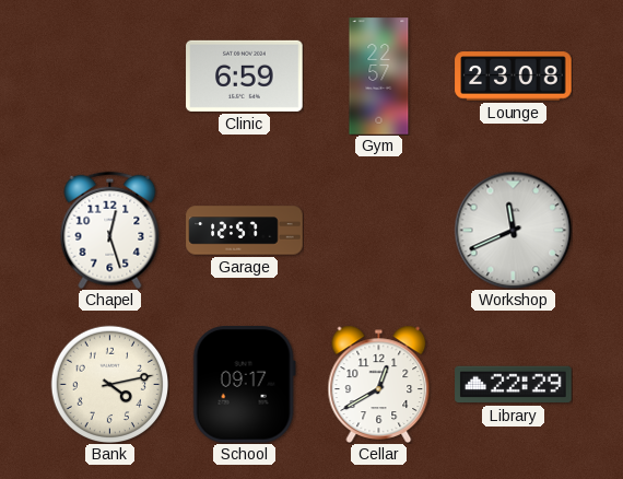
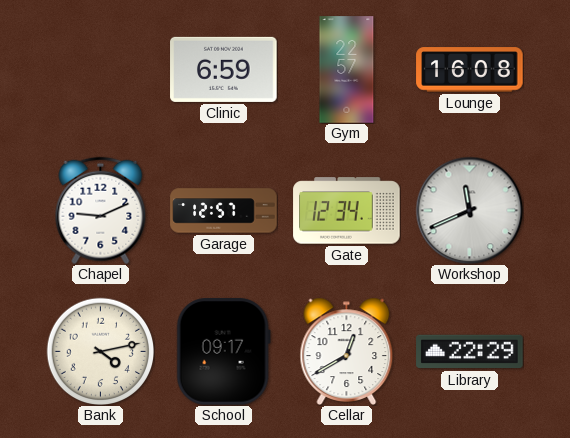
Lounge: 23:08 -> 16:08
Chapel: 12:27 -> 9:11
Gate: none -> 12:34
